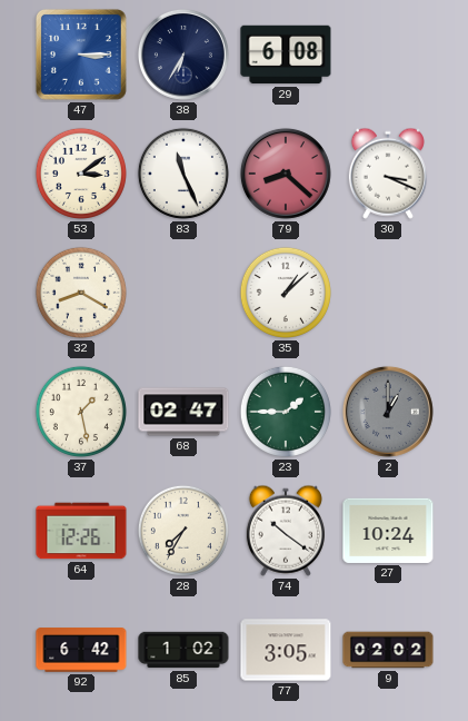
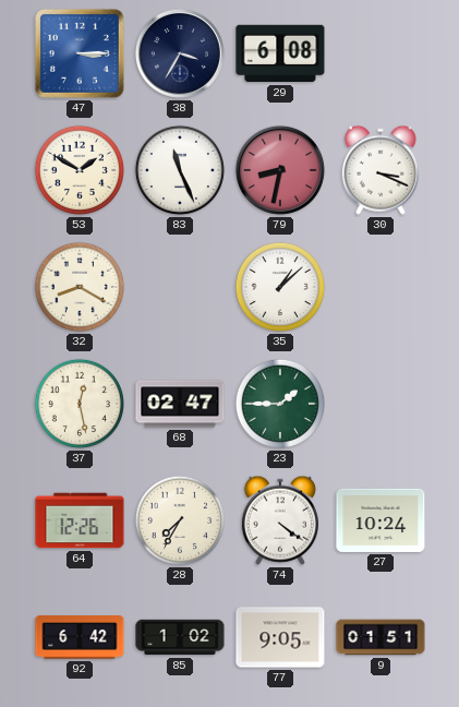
38: 6:35 -> 3:35
53: 3:09 -> 1:50
79: 8:22 -> 8:32
37: 1:28 -> 12:28
2: 1:00 -> none
74: 10:21 -> 4:21
77: 3:05 -> 9:05
9: 02:02 -> 01:51
